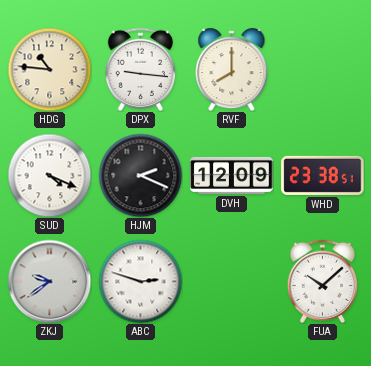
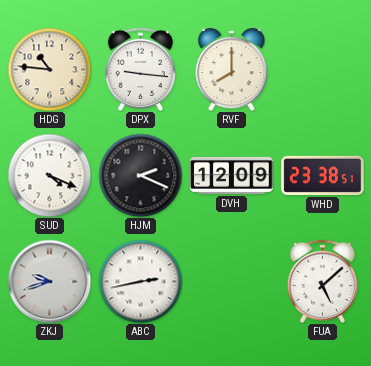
ZKJ: 9:39 -> 9:42
ABC: 2:48 -> 2:43
FUA: 10:08 -> 5:08
